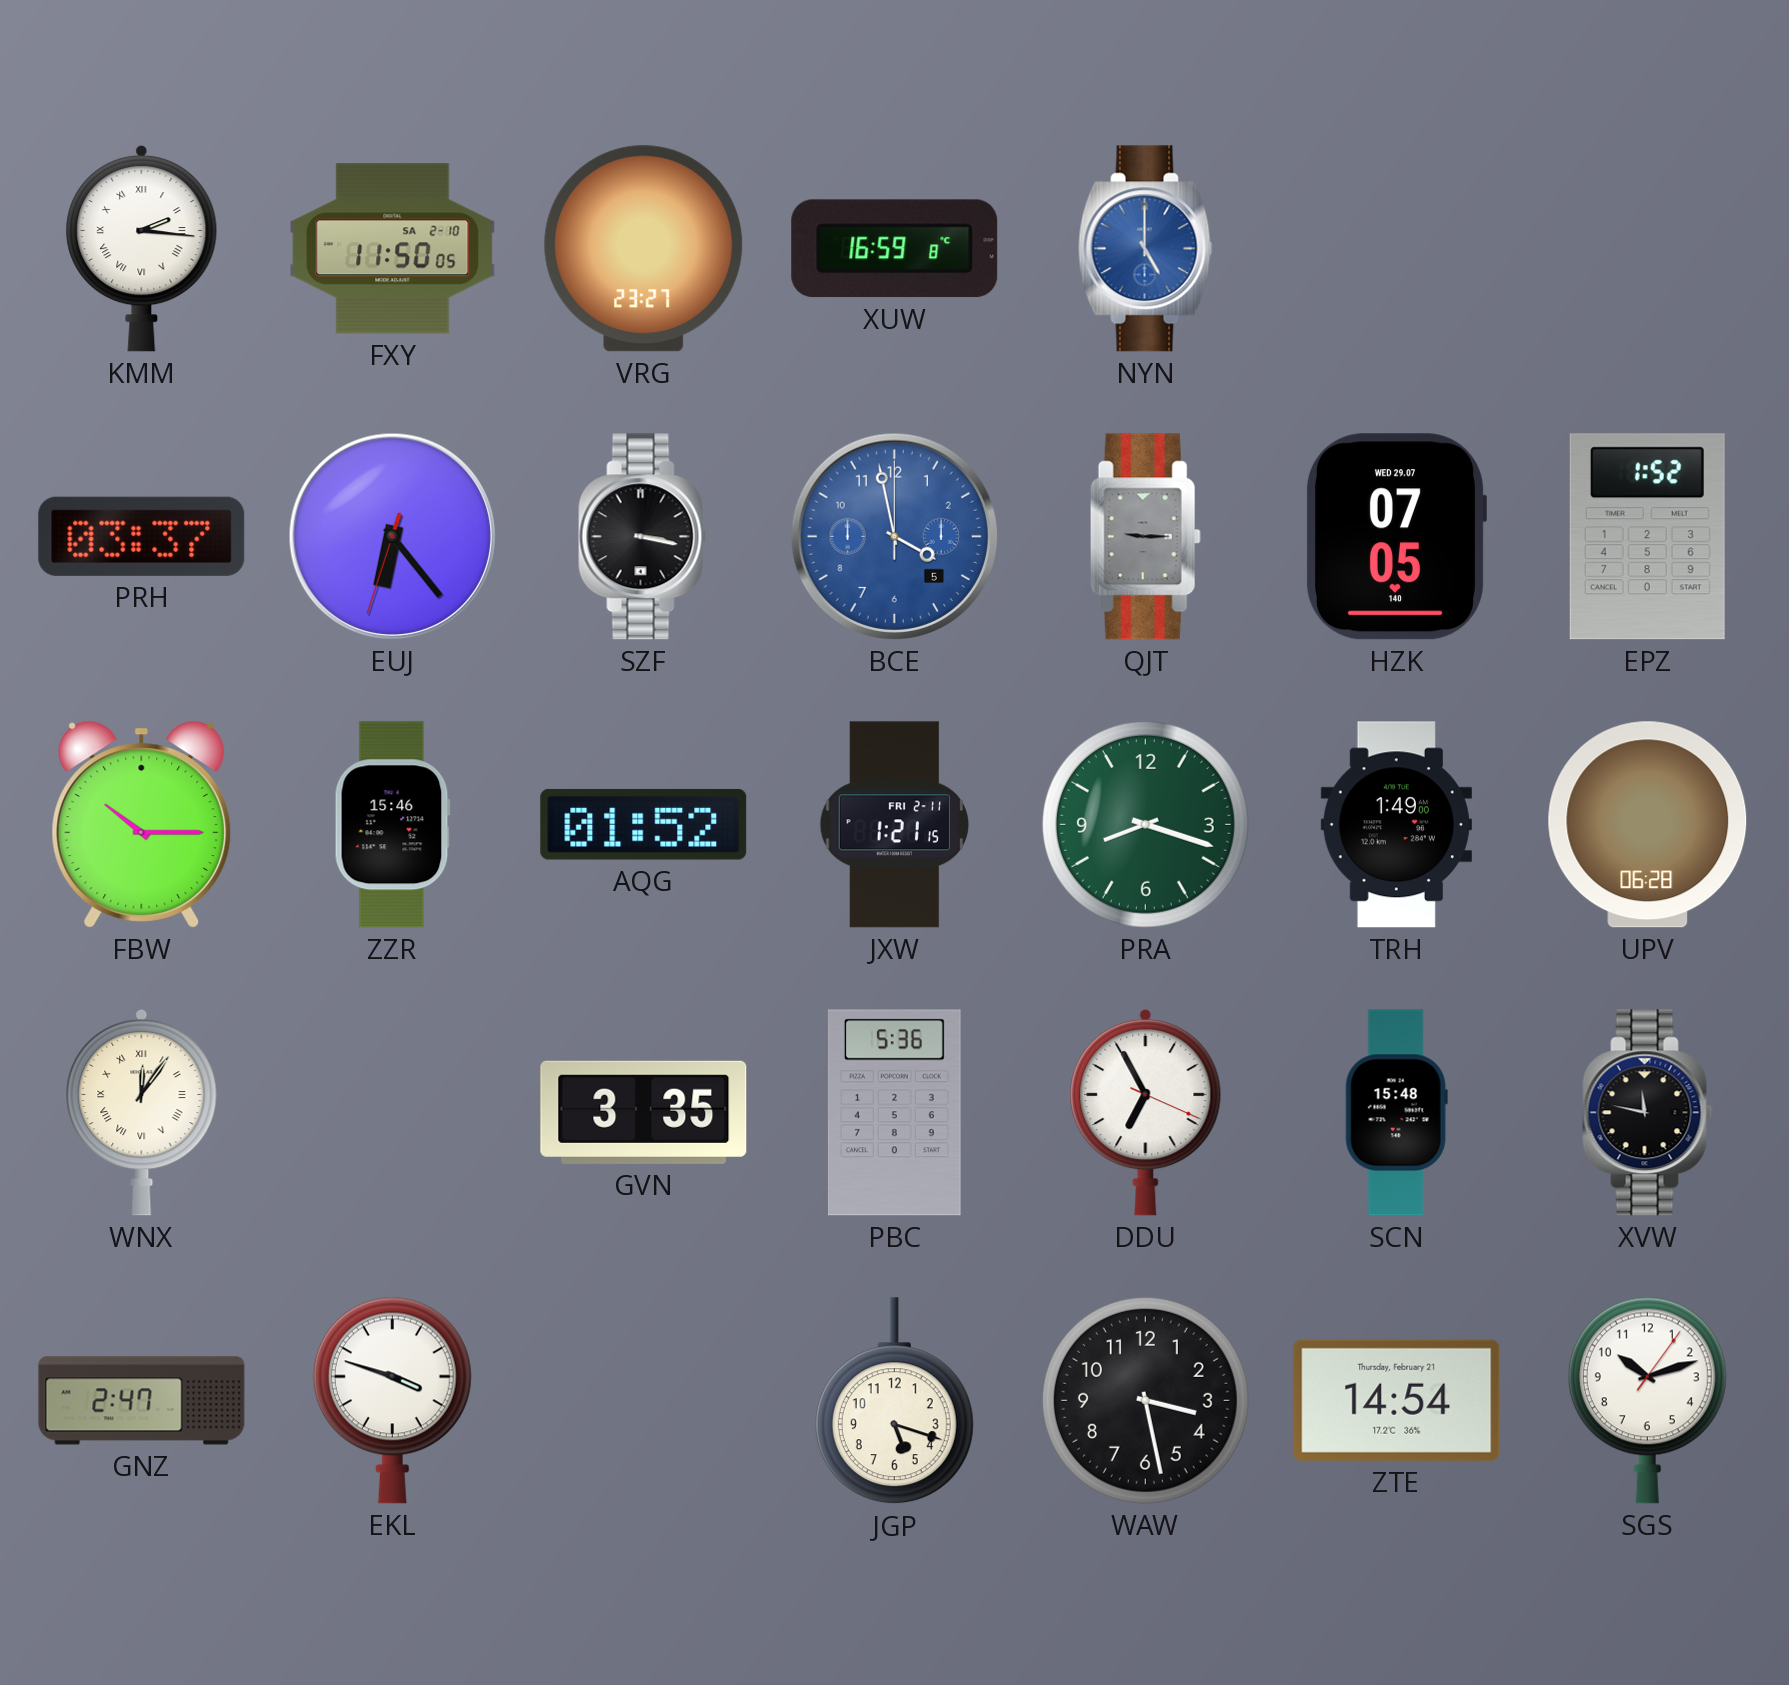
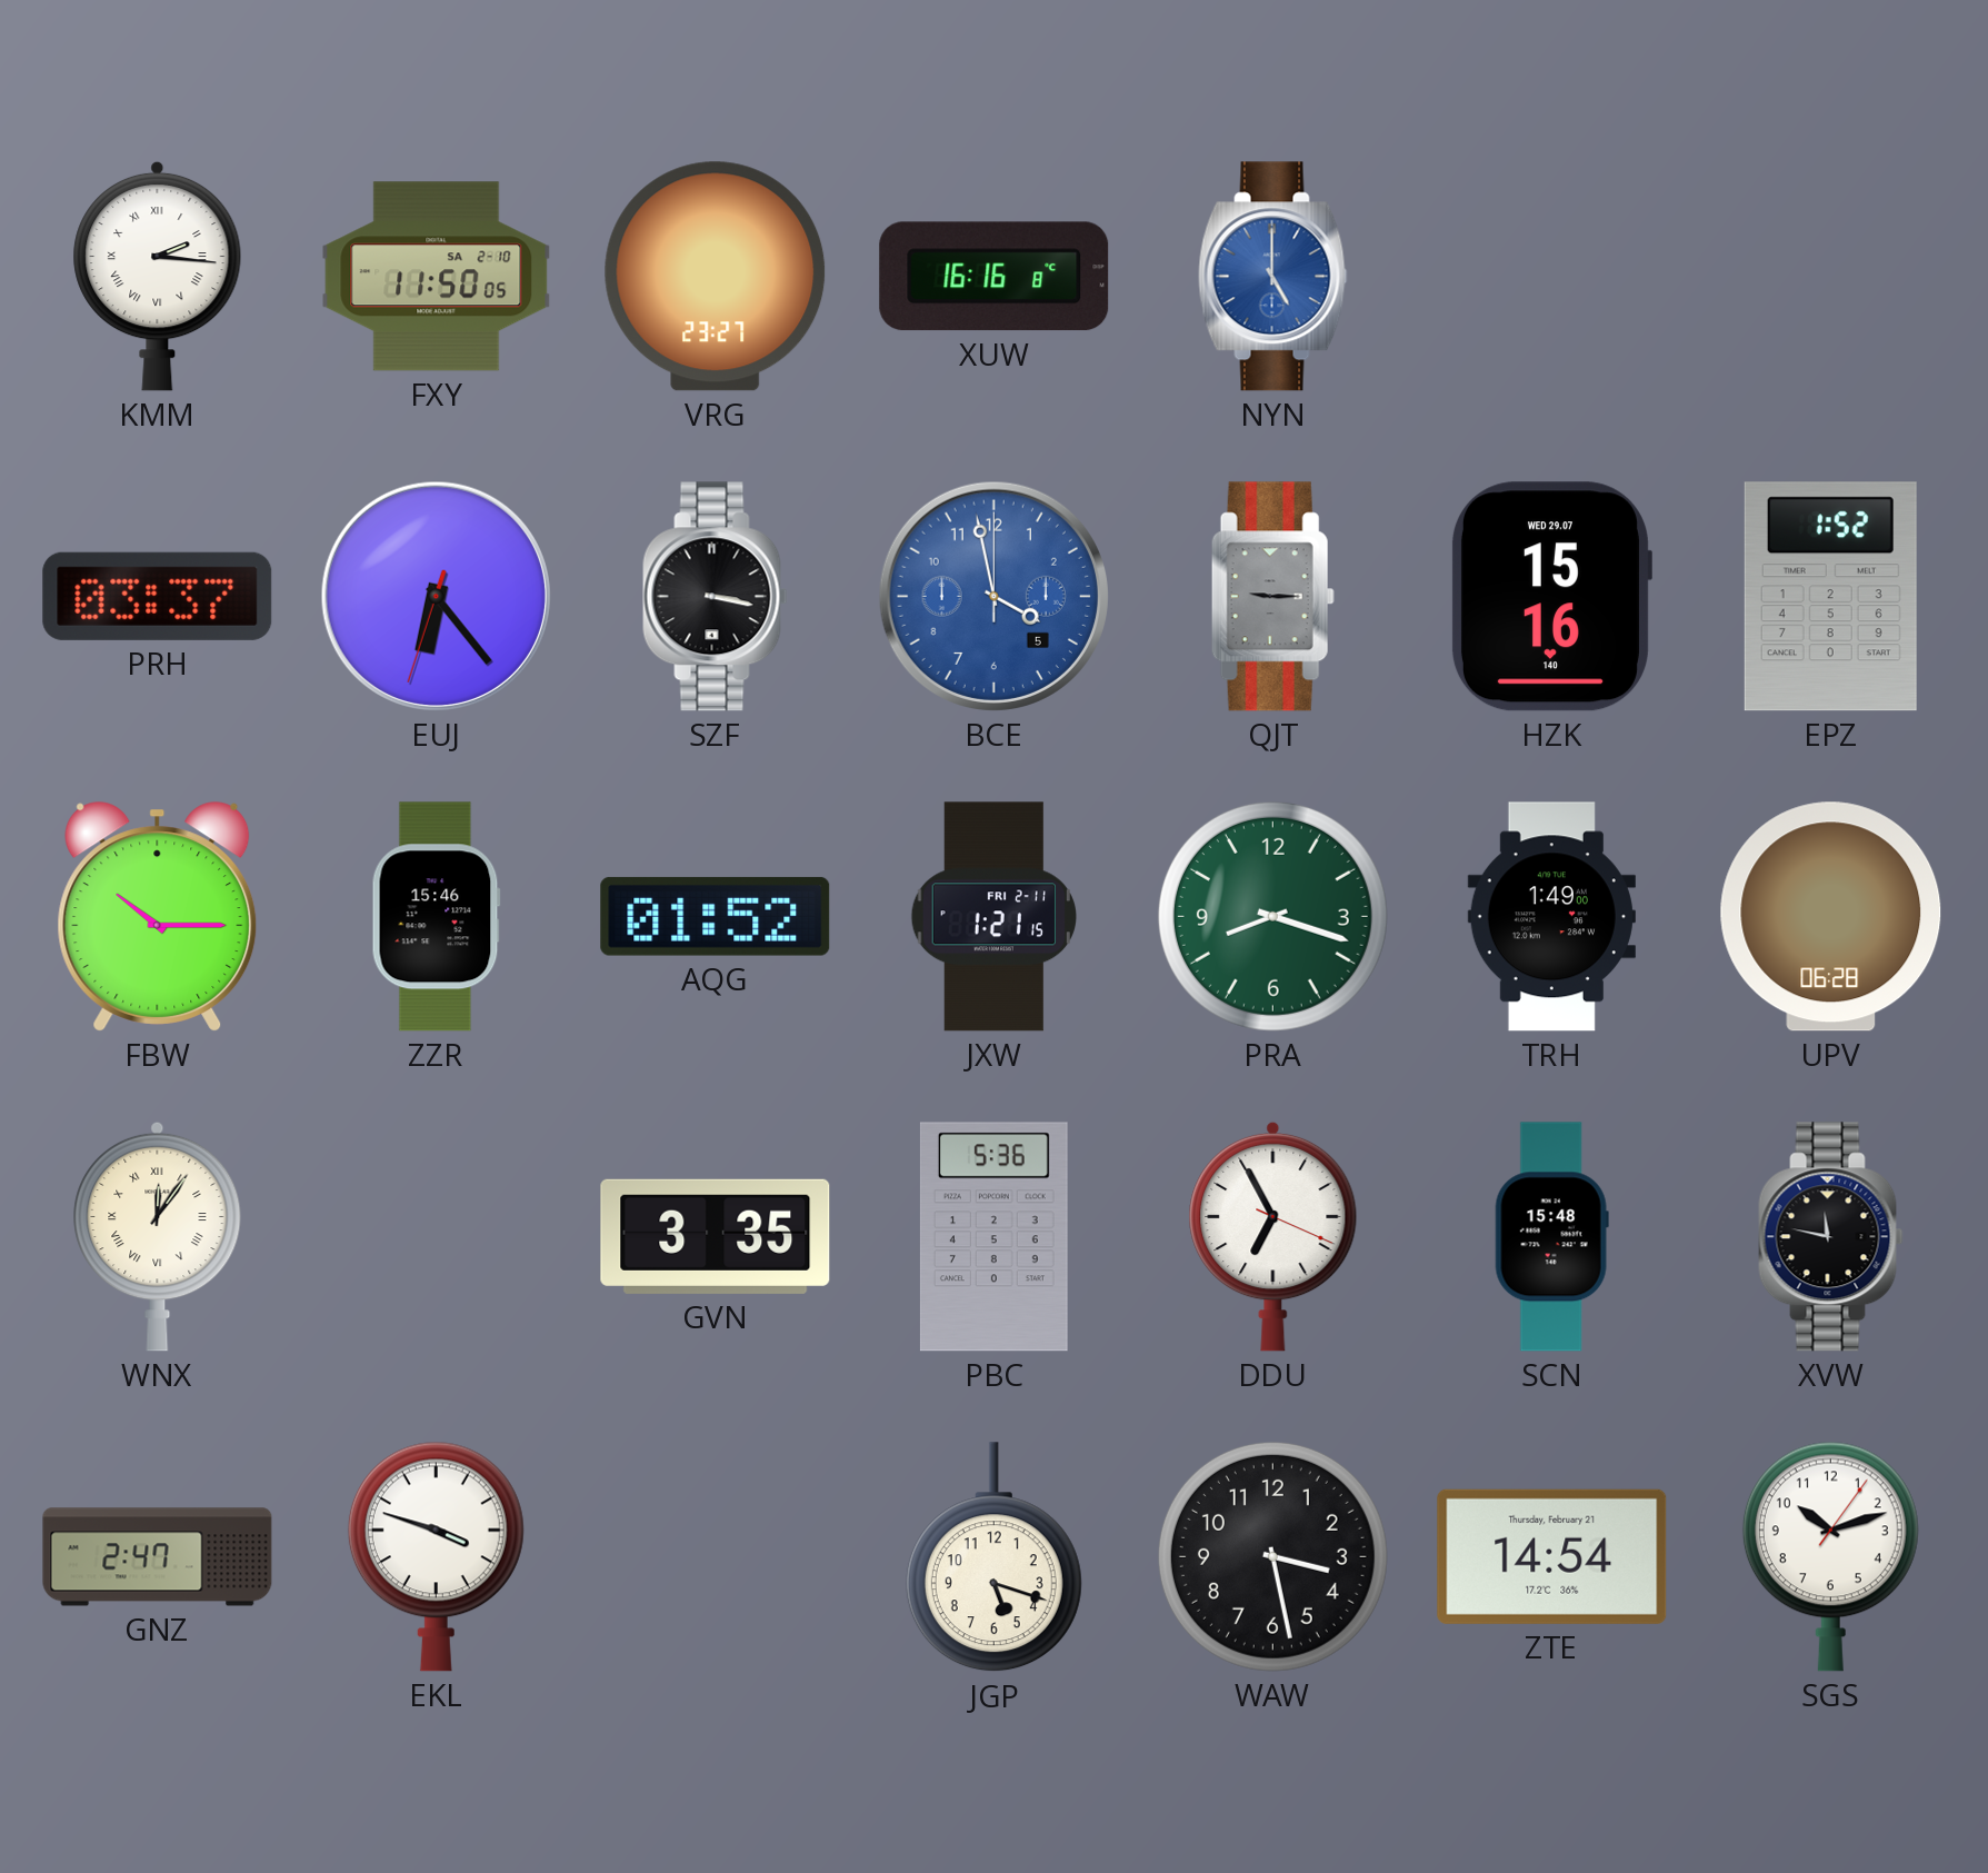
XUW: 16:59 -> 16:16
HZK: 07:05 -> 15:16
